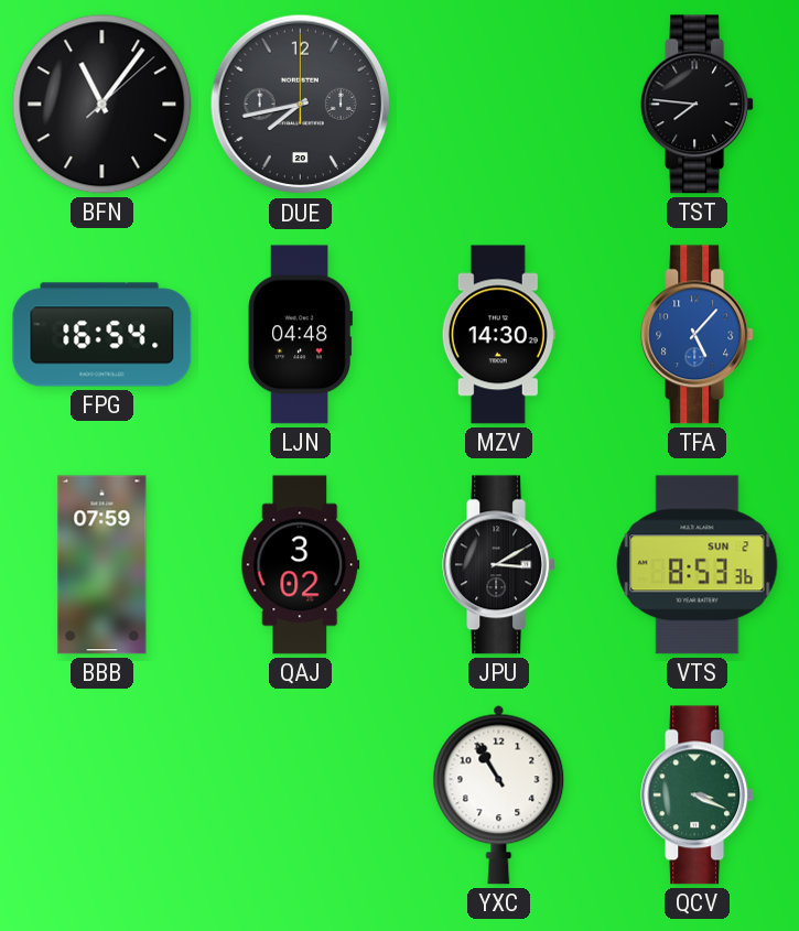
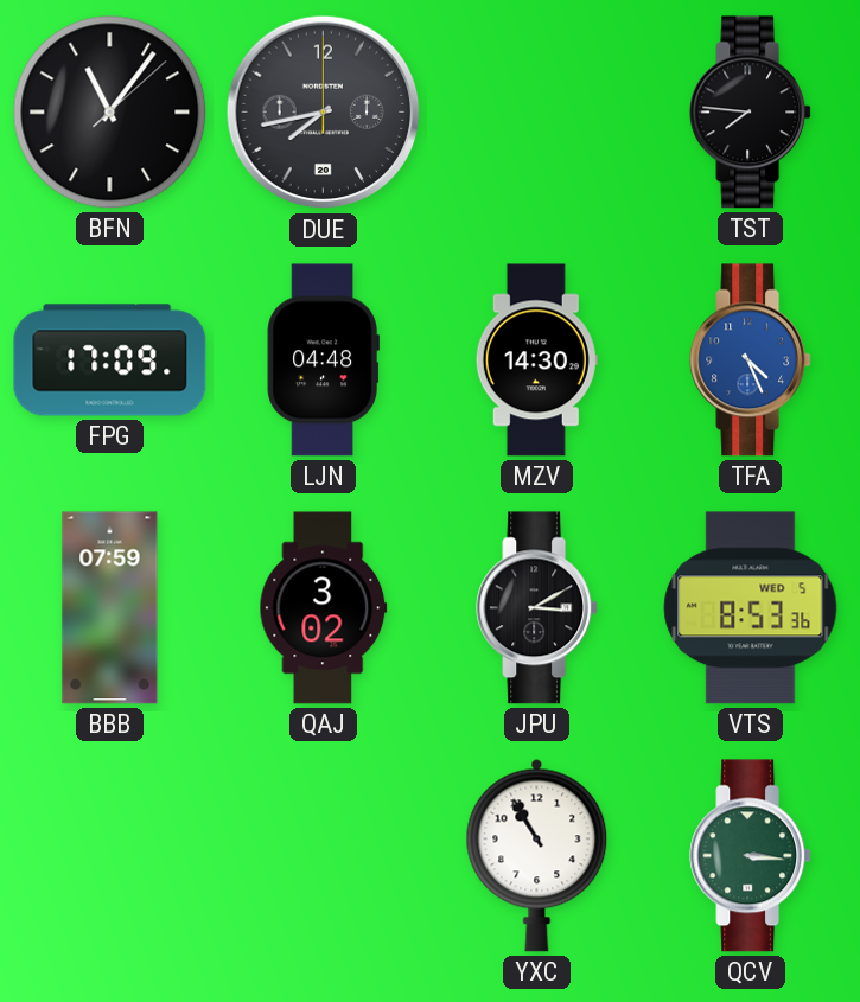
FPG: 16:54 -> 17:09
TFA: 5:07 -> 4:26
VTS date: SUN 2 -> WED 5
QCV: 3:19 -> 3:16
